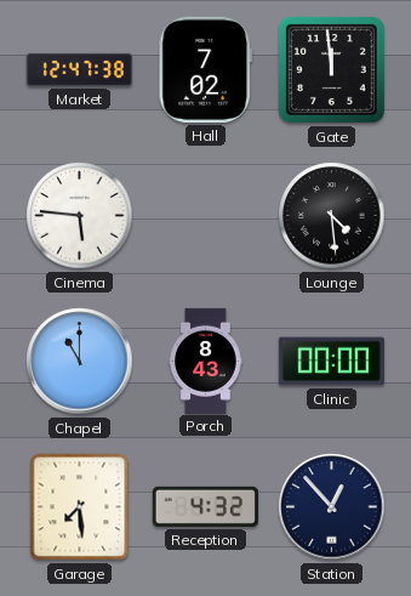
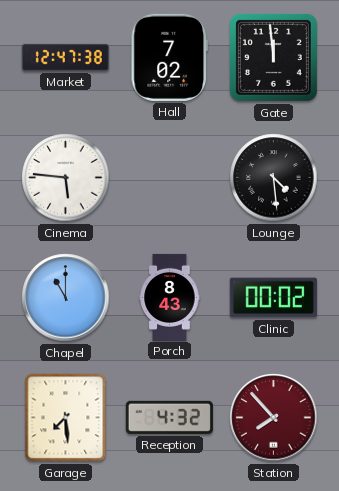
Clinic: 00:00 -> 00:02
Station: 12:53 -> 7:53
Station dial: navy -> burgundy
